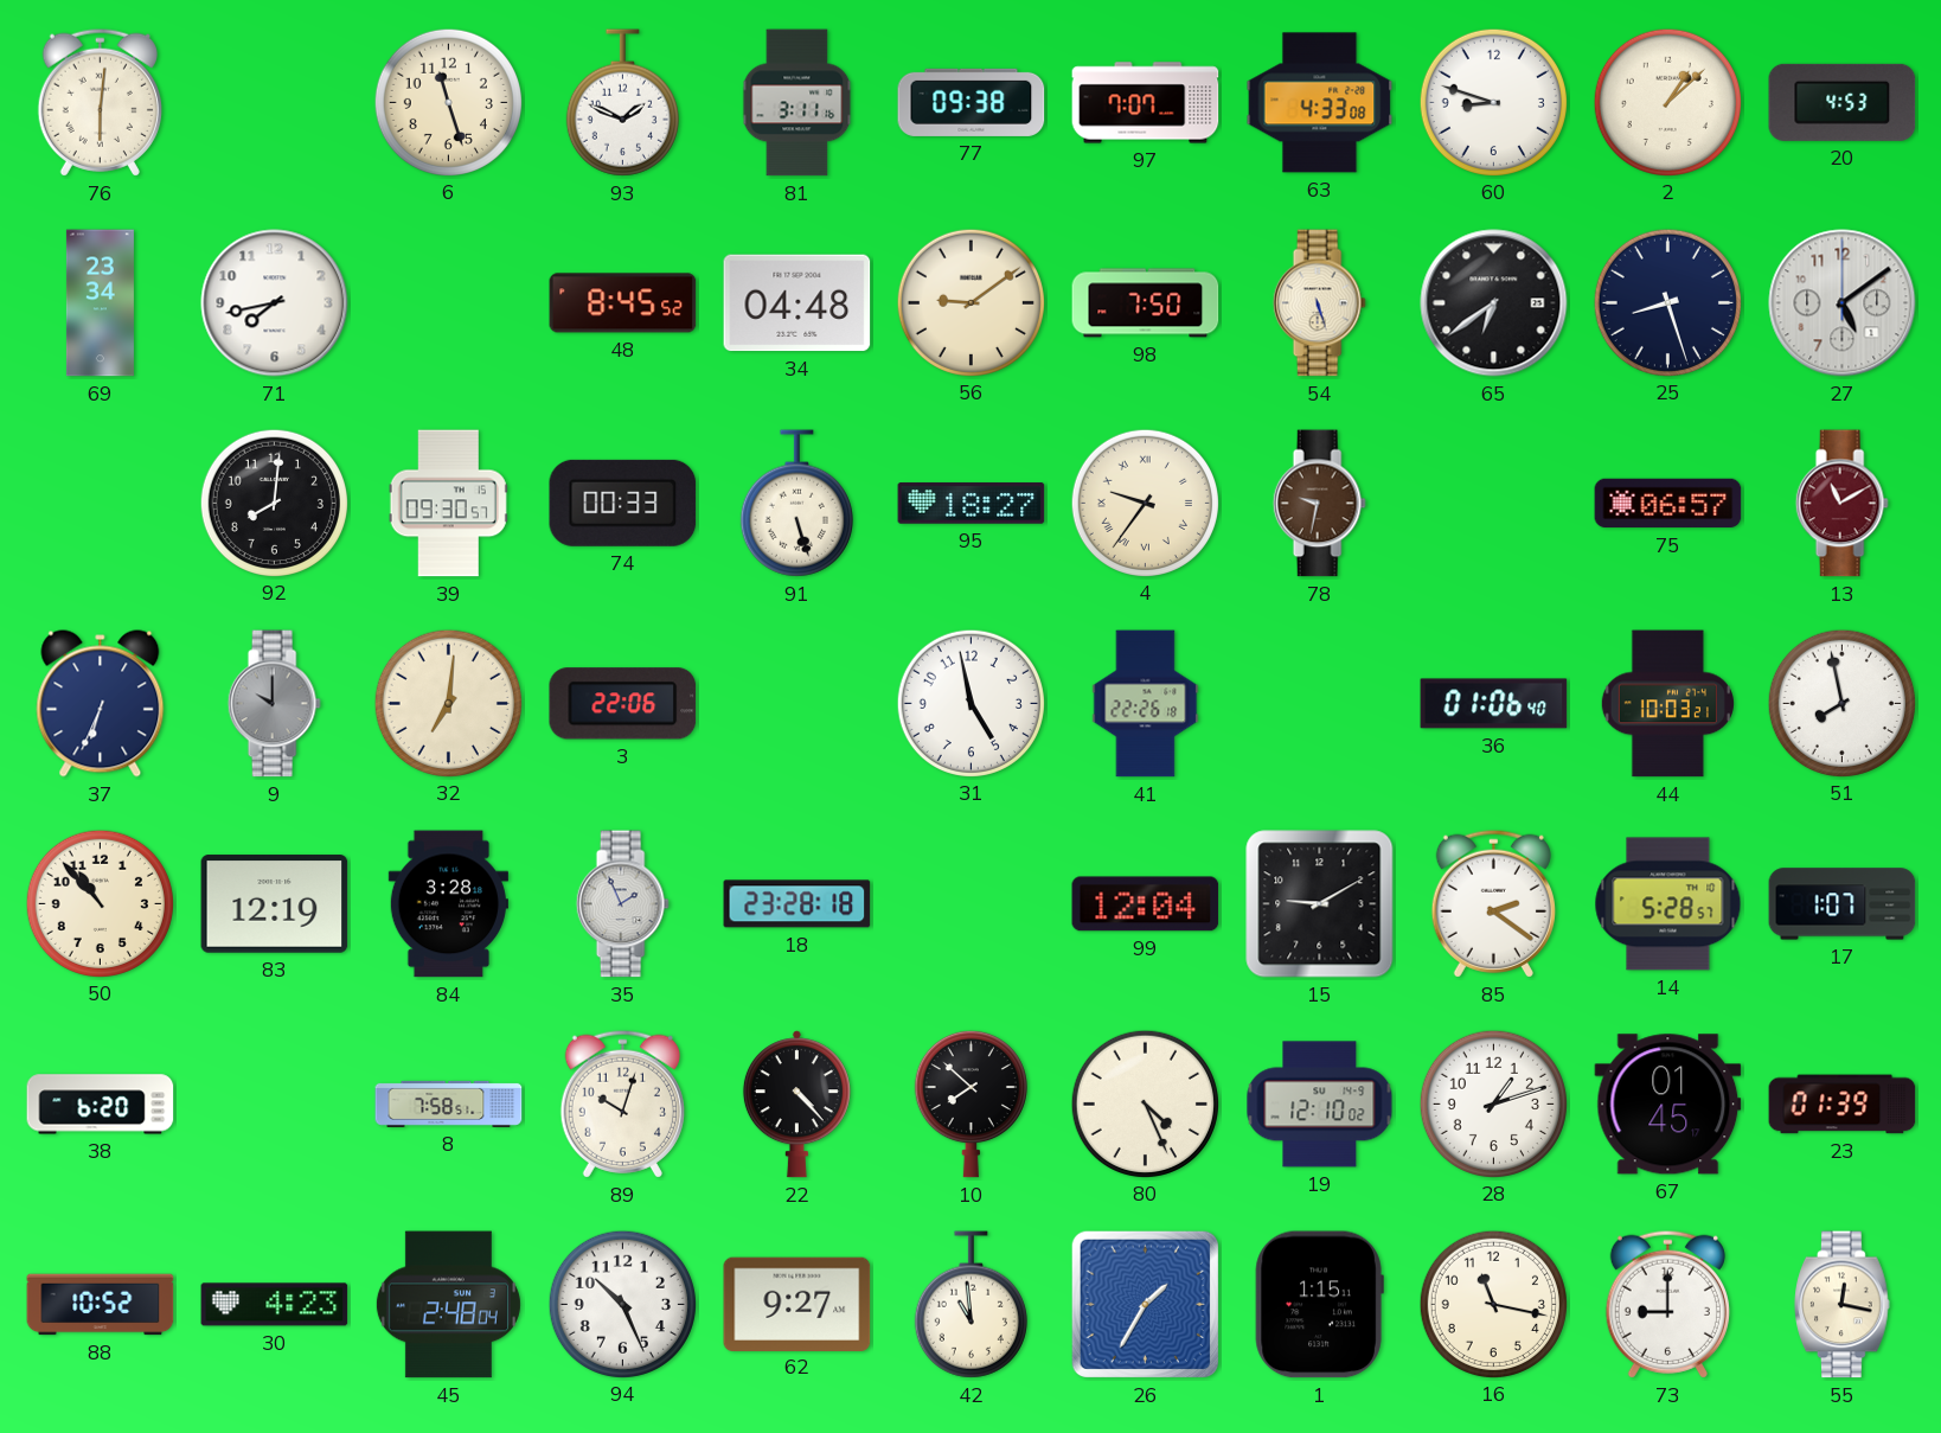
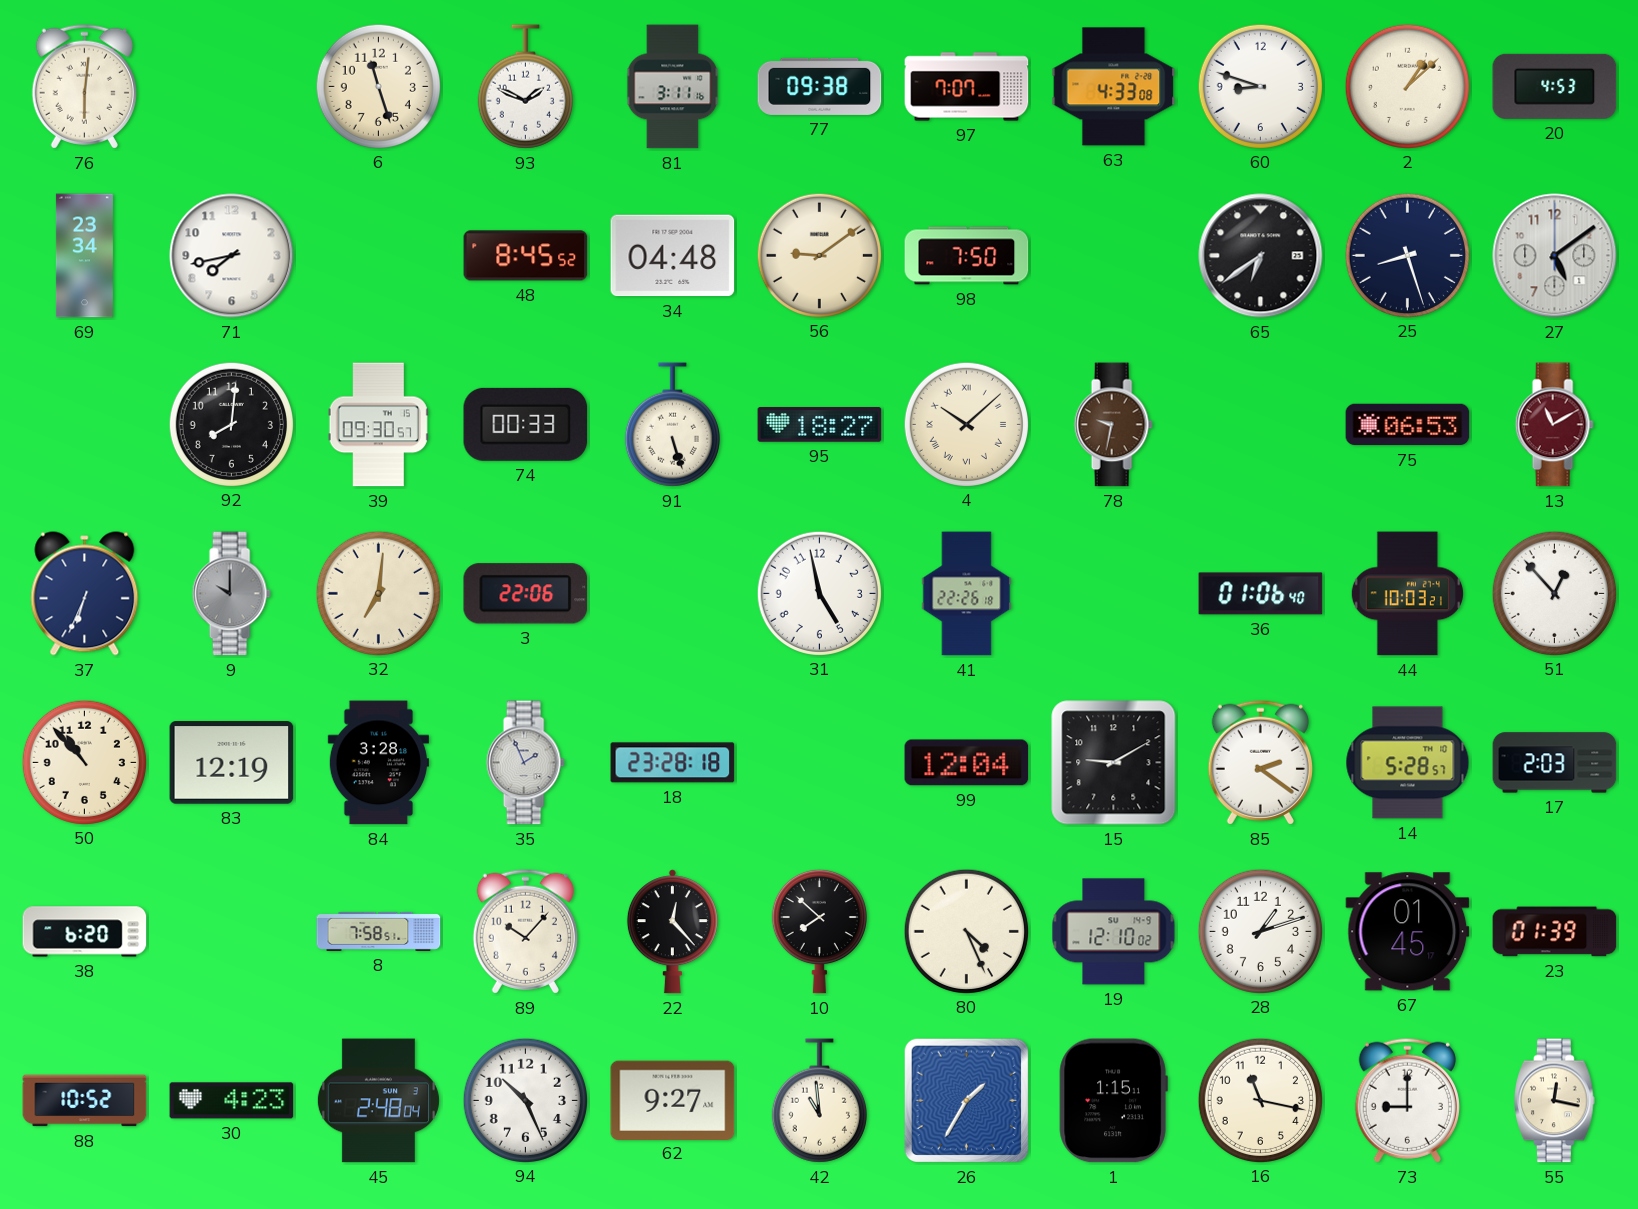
54: 5:27 -> none
4: 9:36 -> 10:08
75: 06:57 -> 06:53
51: 7:58 -> 12:53
17: 1:07 -> 2:03
89: 10:03 -> 10:07
22: 4:23 -> 12:23
